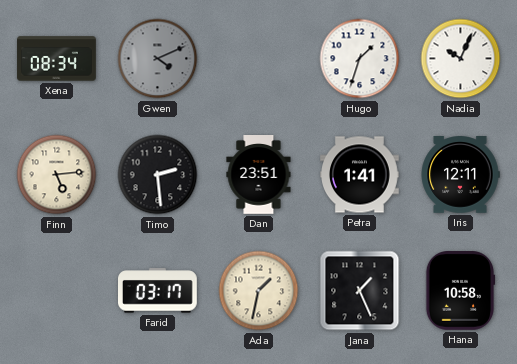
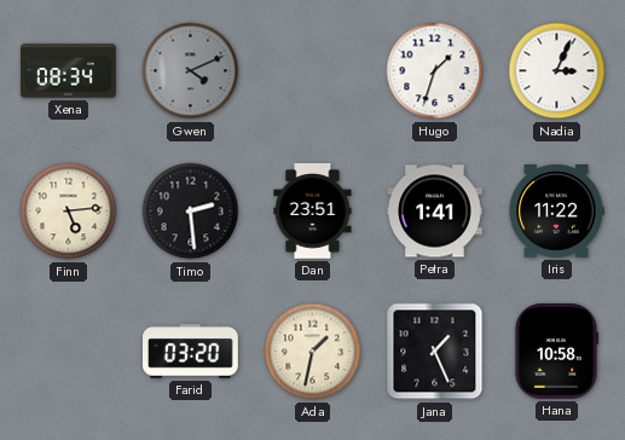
Nadia: 10:04 -> 3:04
Iris: 12:11 -> 11:22
Farid: 03:17 -> 03:20
